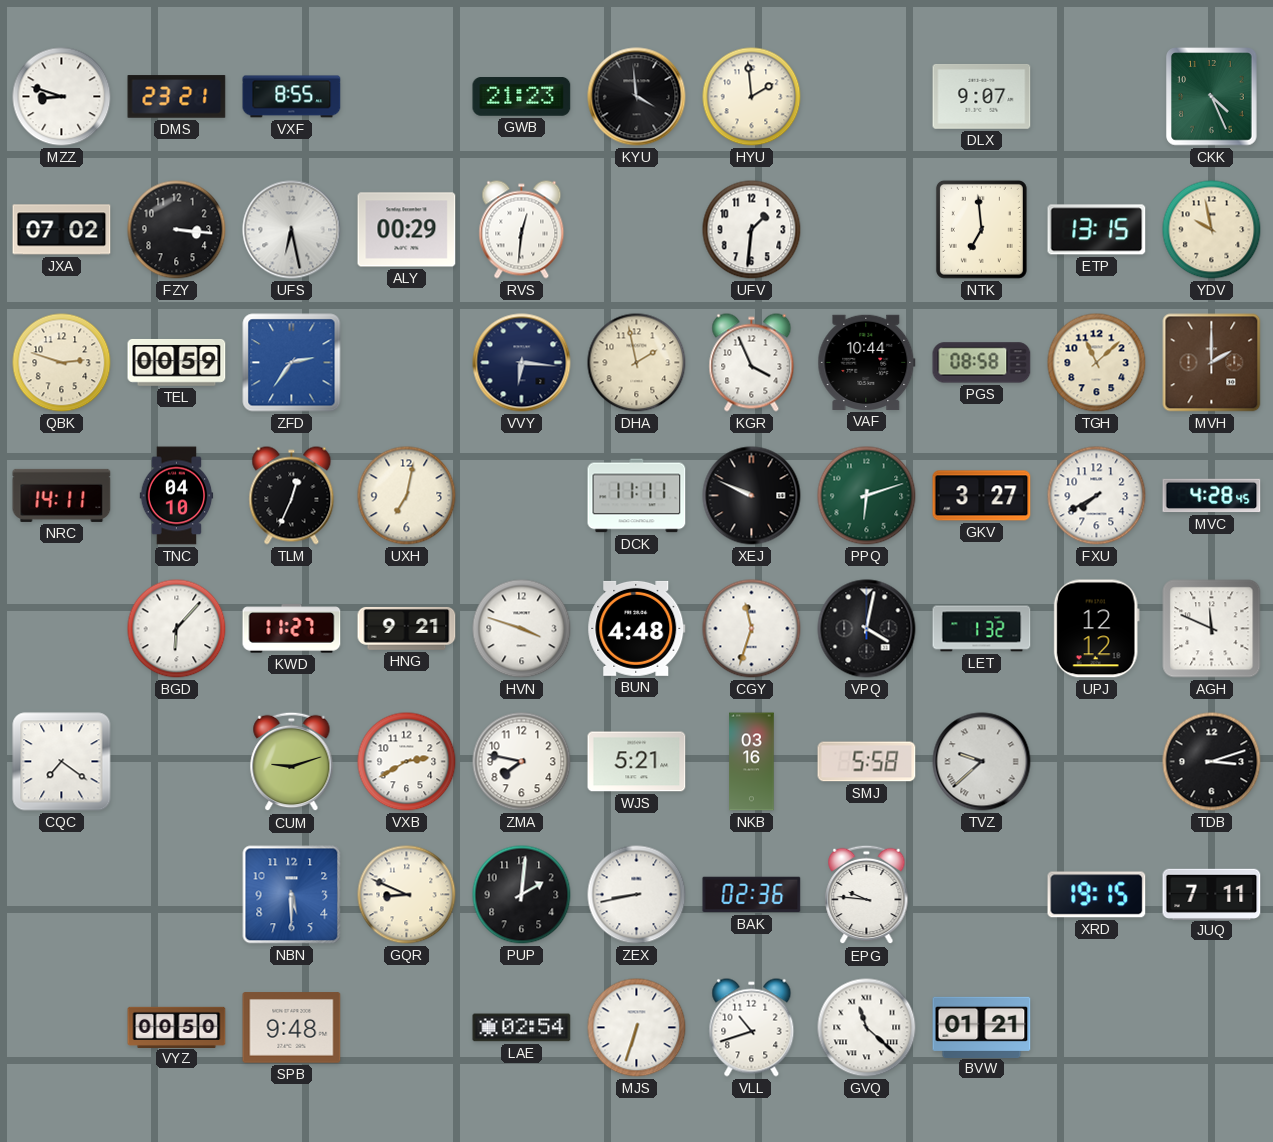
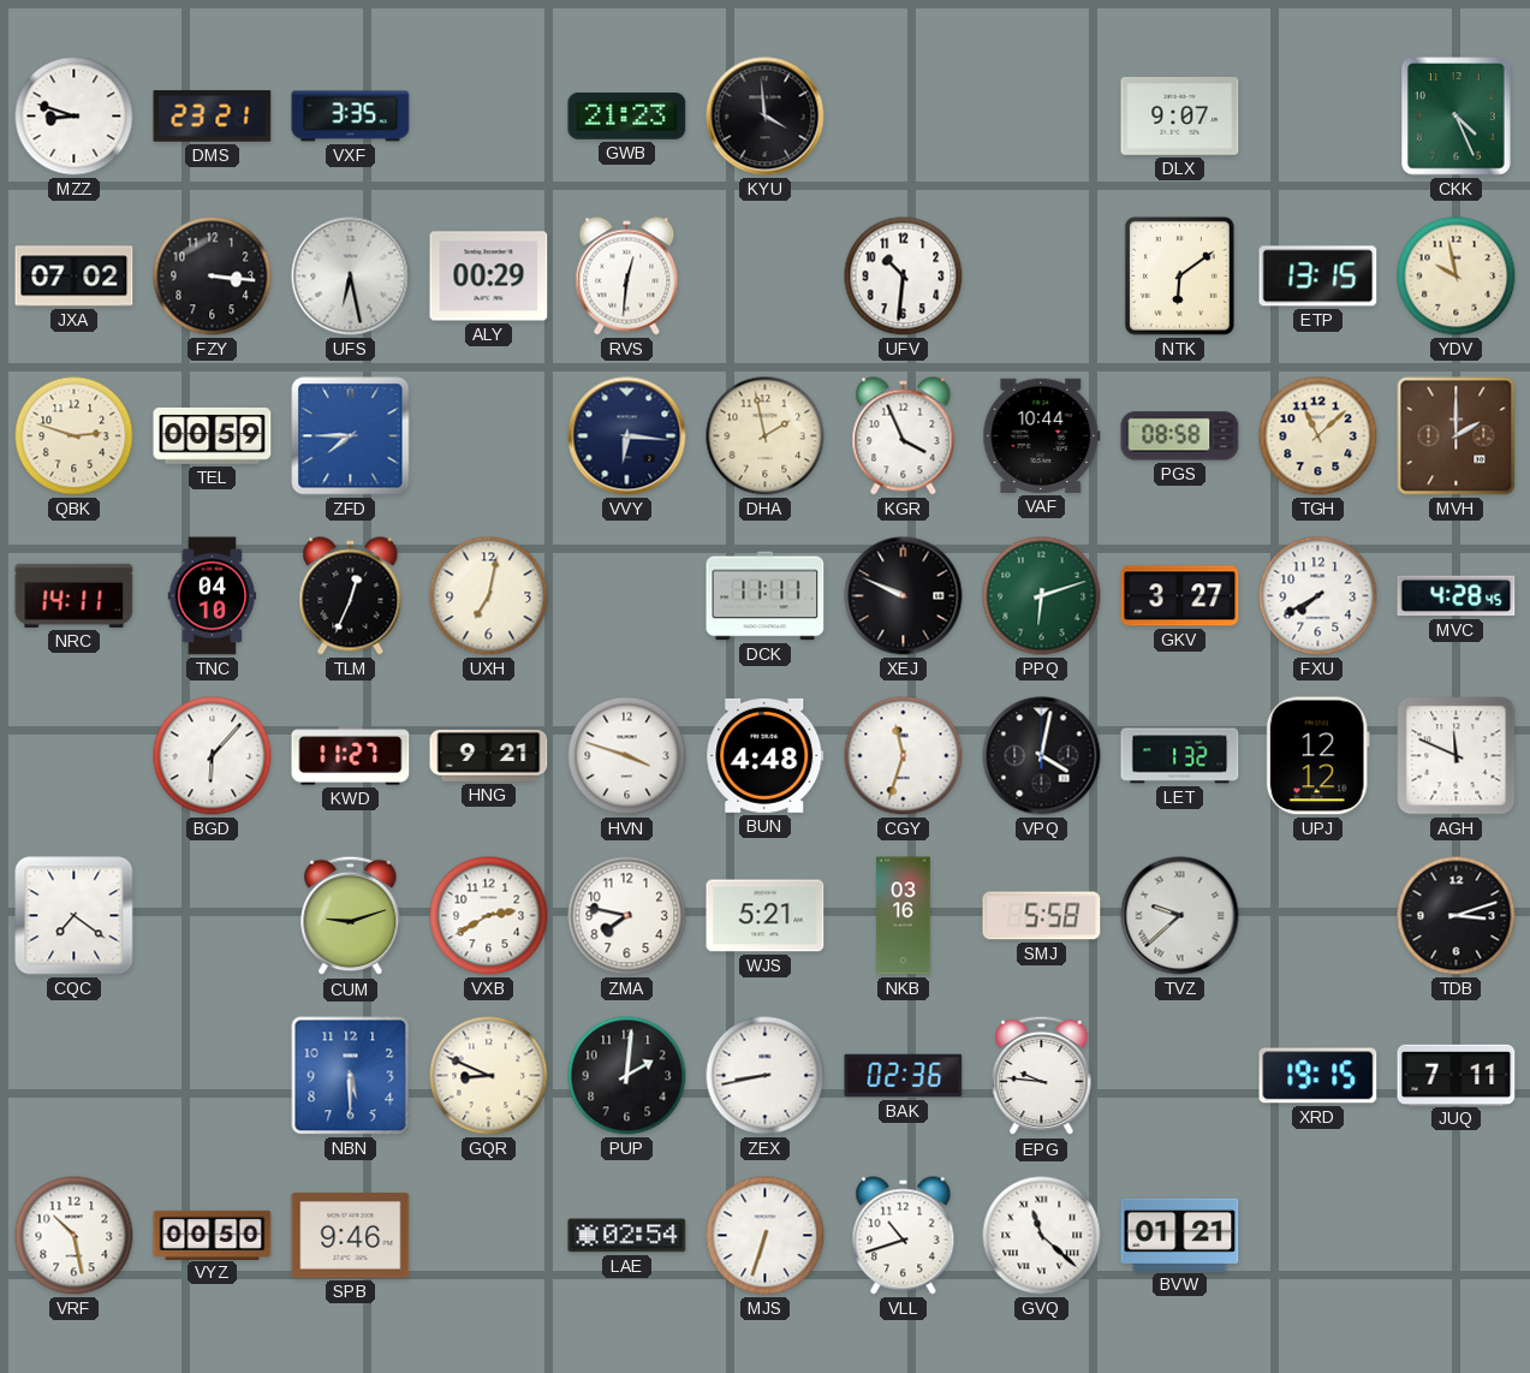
VXF: 8:55 -> 3:35
HYU: 1:59 -> none
UFV: 1:31 -> 10:31
NTK: 6:59 -> 6:09
ZFD: 2:36 -> 7:45
VRF: none -> 10:28
SPB: 9:48 -> 9:46
